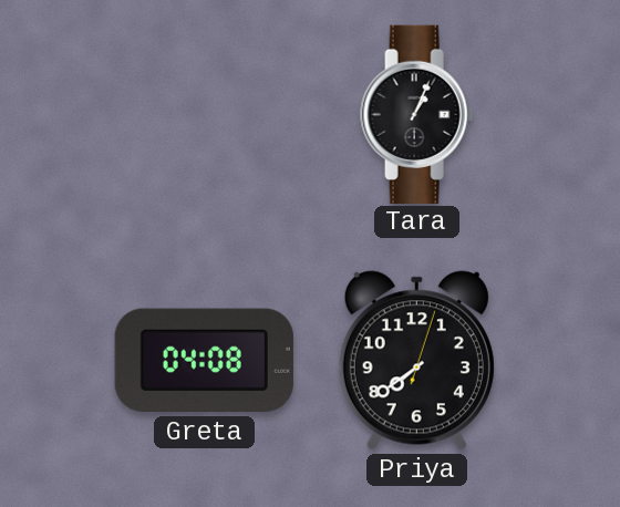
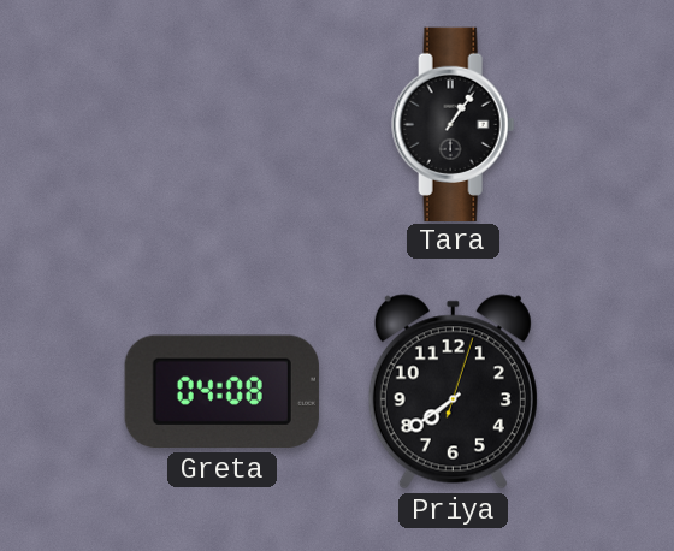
Tara: 1:04 -> 1:06
